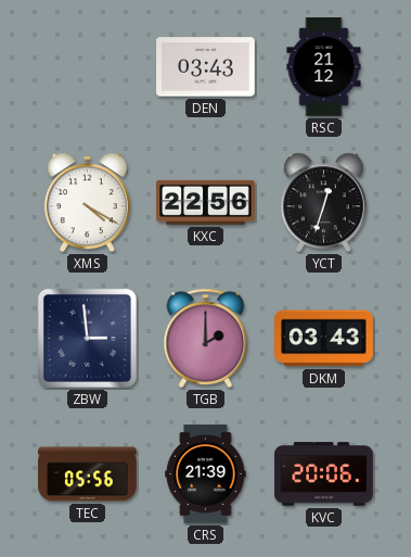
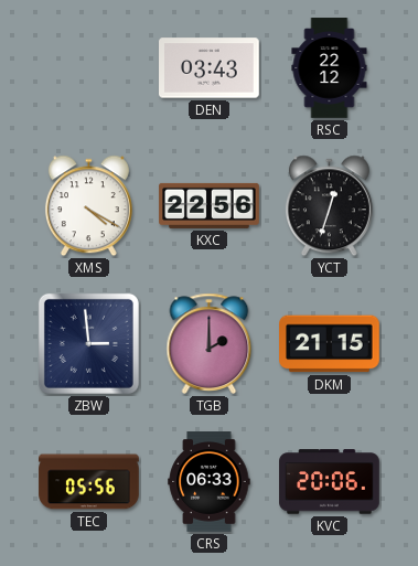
RSC: 21:12 -> 22:12
DKM: 03:43 -> 21:15
CRS: 21:39 -> 06:33
